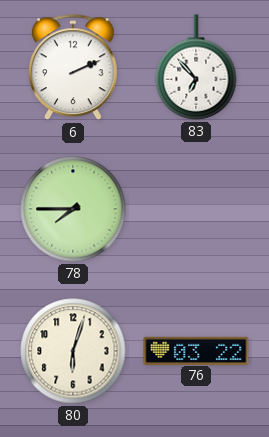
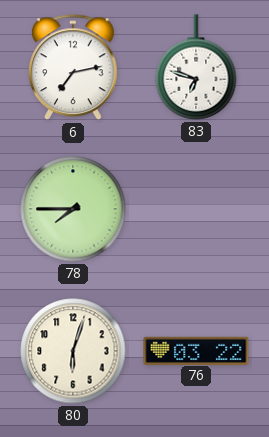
6: 2:11 -> 7:13
83: 6:53 -> 6:48
